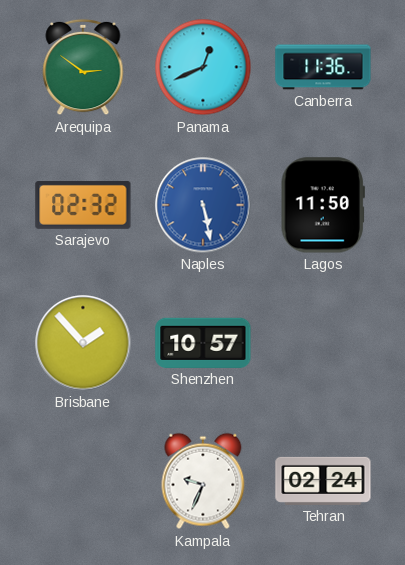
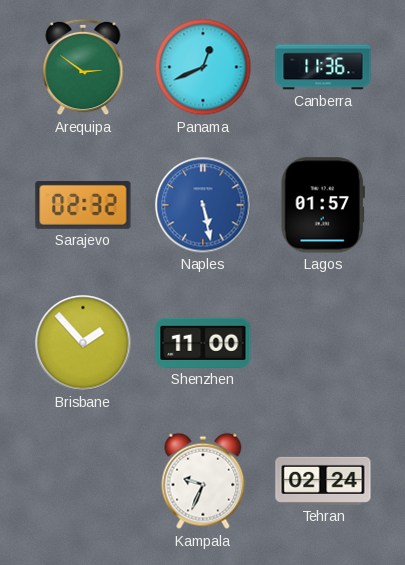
Lagos: 11:50 -> 01:57
Shenzhen: 10:57 -> 11:00
